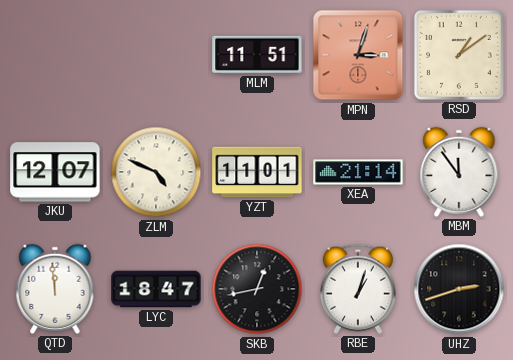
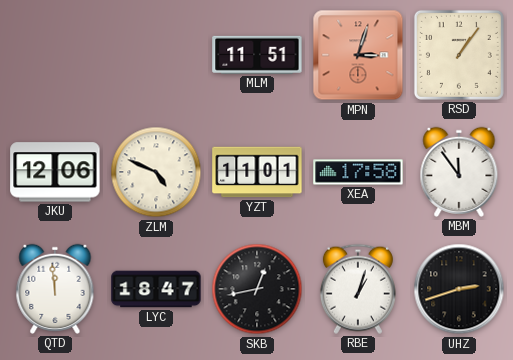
RSD: 1:09 -> 1:06
JKU: 12:07 -> 12:06
XEA: 21:14 -> 17:58
